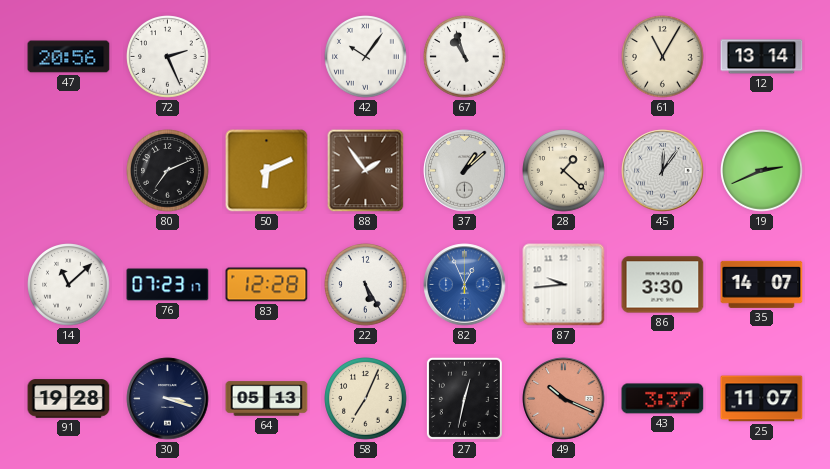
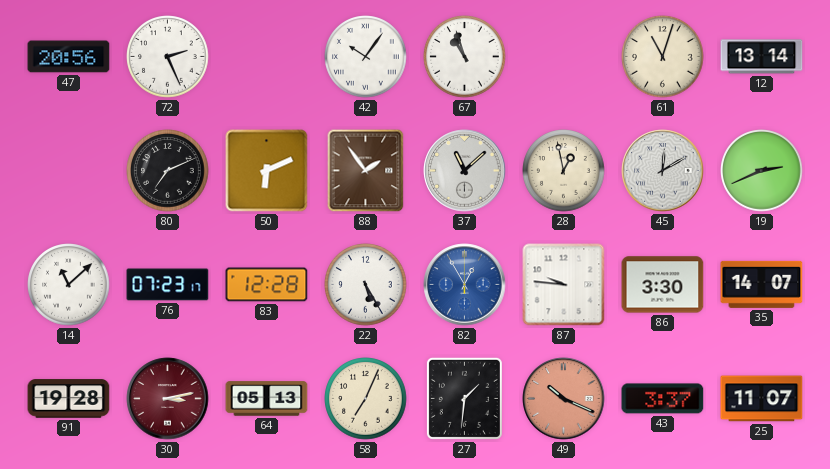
61: 11:05 -> 11:03
37: 1:08 -> 11:08
28: 1:22 -> 12:58
45: 12:06 -> 12:10
82: 12:56 -> 12:55
87: 9:44 -> 9:46
30: 3:18 -> 3:13
30 dial: navy -> burgundy
27: 12:32 -> 1:31
